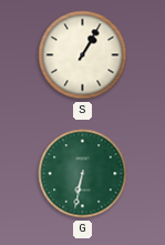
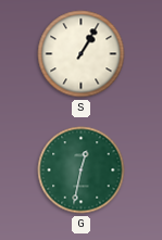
G: 6:32 -> 12:32
